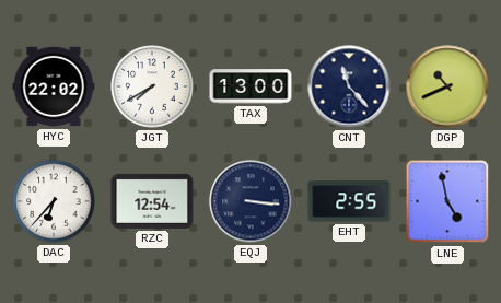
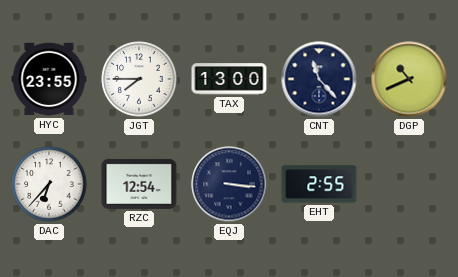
HYC: 22:02 -> 23:55
JGT: 7:40 -> 7:45
LNE: 4:58 -> none
